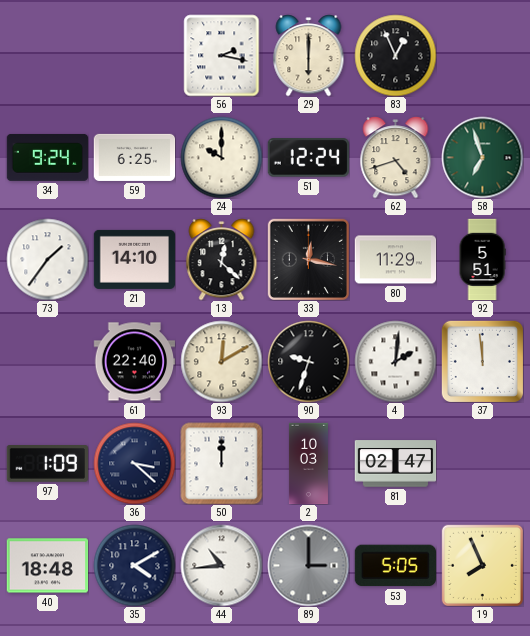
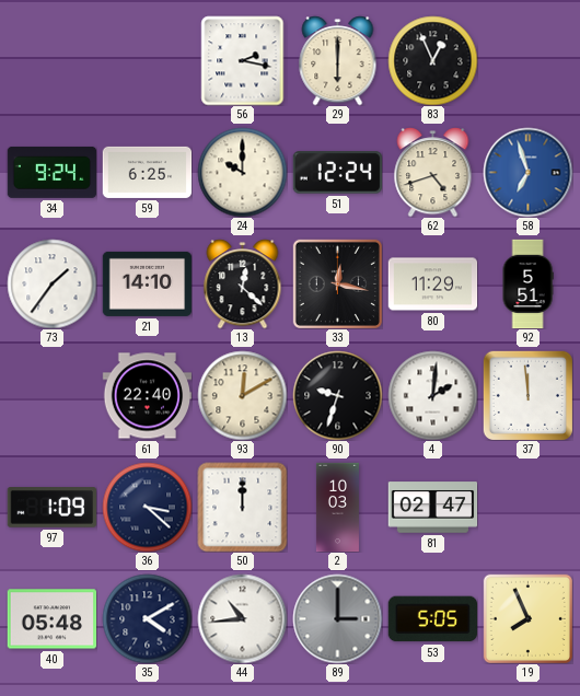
58 dial: green -> blue
40: 18:48 -> 05:48
